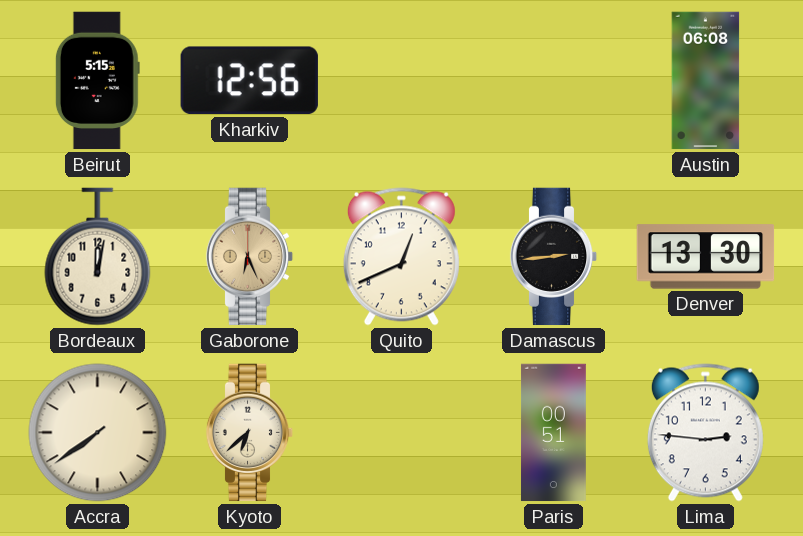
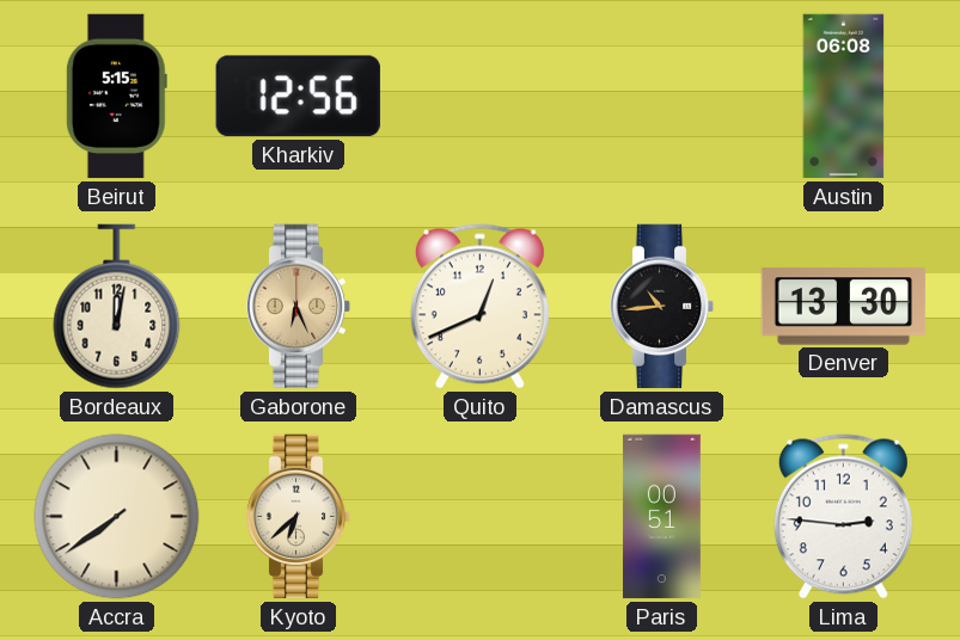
Damascus: 2:44 -> 10:44
